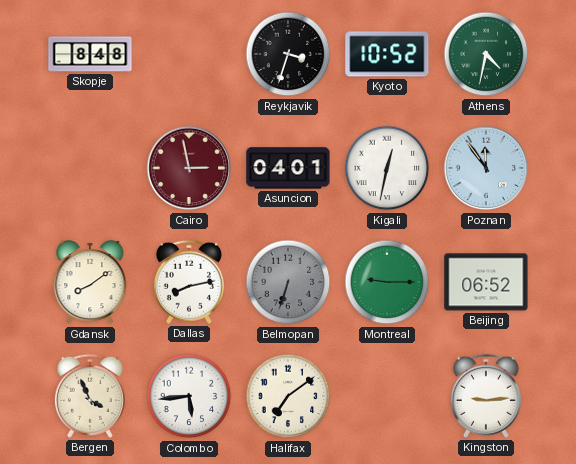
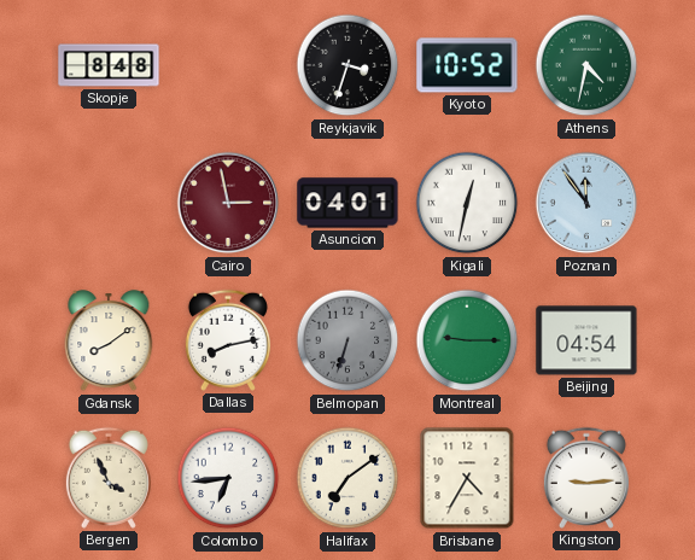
Beijing: 06:52 -> 04:54
Colombo: 5:44 -> 6:44
Brisbane: none -> 4:35
